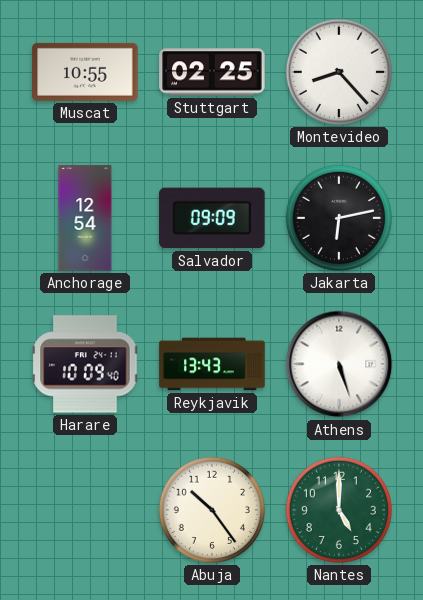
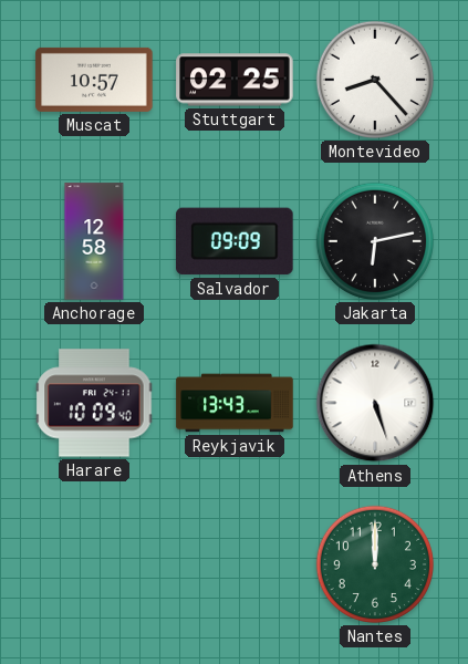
Muscat: 10:55 -> 10:57
Anchorage: 12:54 -> 12:58
Abuja: 10:24 -> none
Nantes: 5:00 -> 12:00
